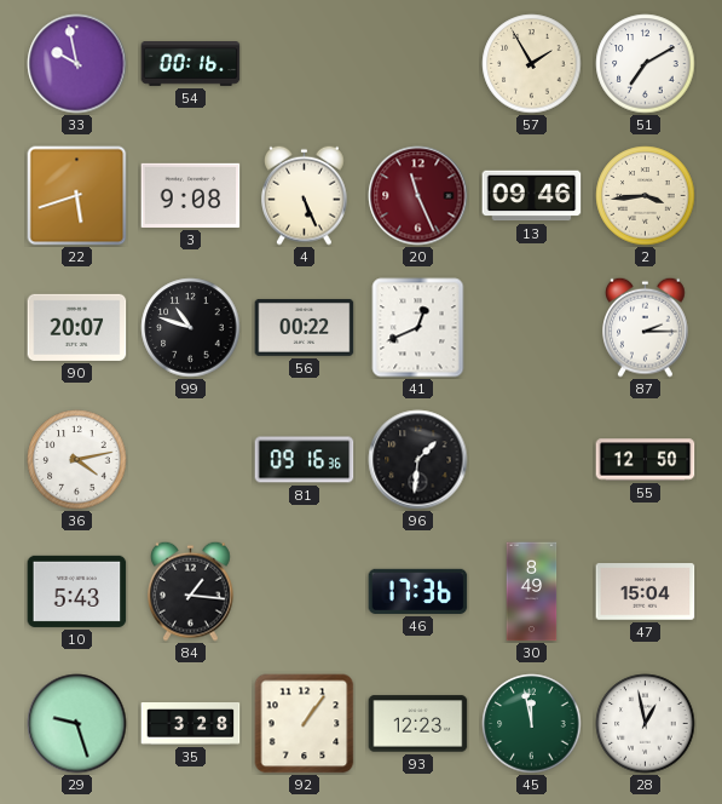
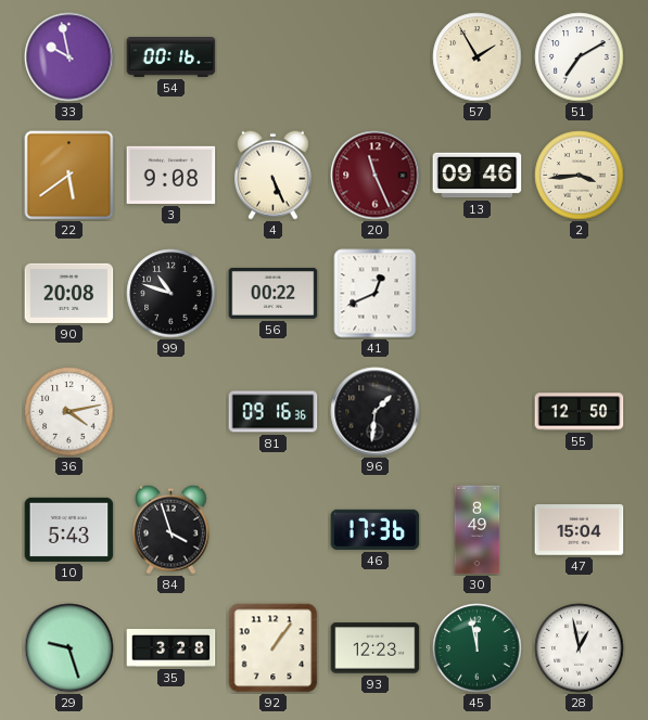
22: 5:42 -> 5:39
90: 20:07 -> 20:08
87: 2:15 -> none
84: 1:16 -> 3:57
